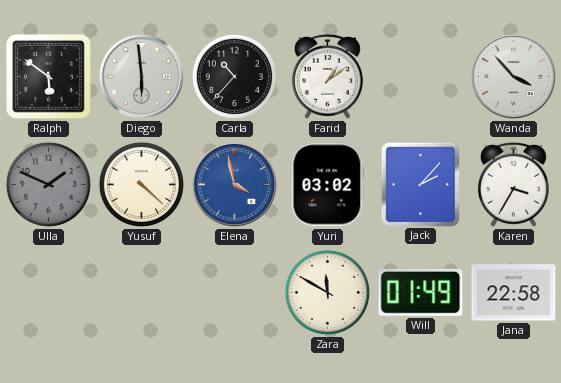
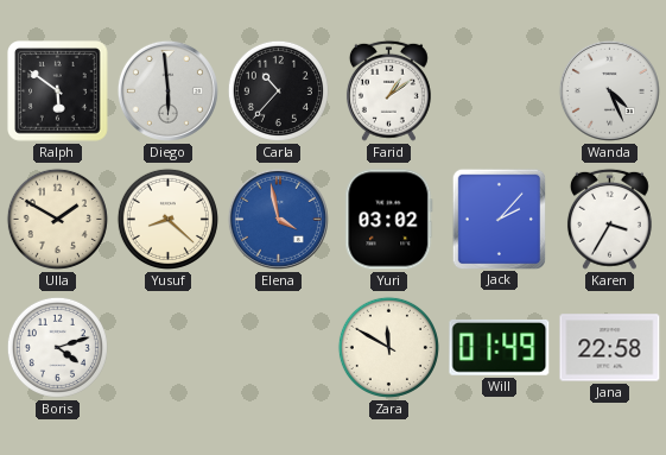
Wanda: 3:53 -> 4:26
Ulla: 1:49 -> 1:50
Ulla dial: grey -> cream
Yusuf: 4:22 -> 8:22
Boris: none -> 4:12
